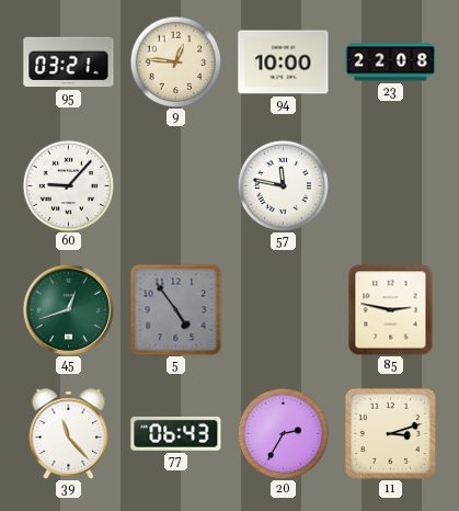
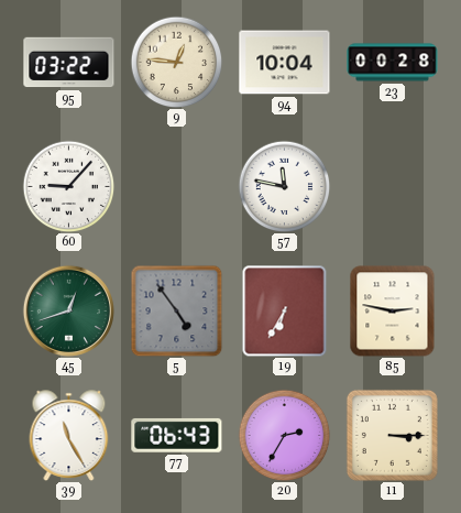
95: 03:21 -> 03:22
94: 10:00 -> 10:04
23: 22:08 -> 00:28
19: none -> 6:35
39: 11:23 -> 11:25
11: 3:12 -> 3:15
